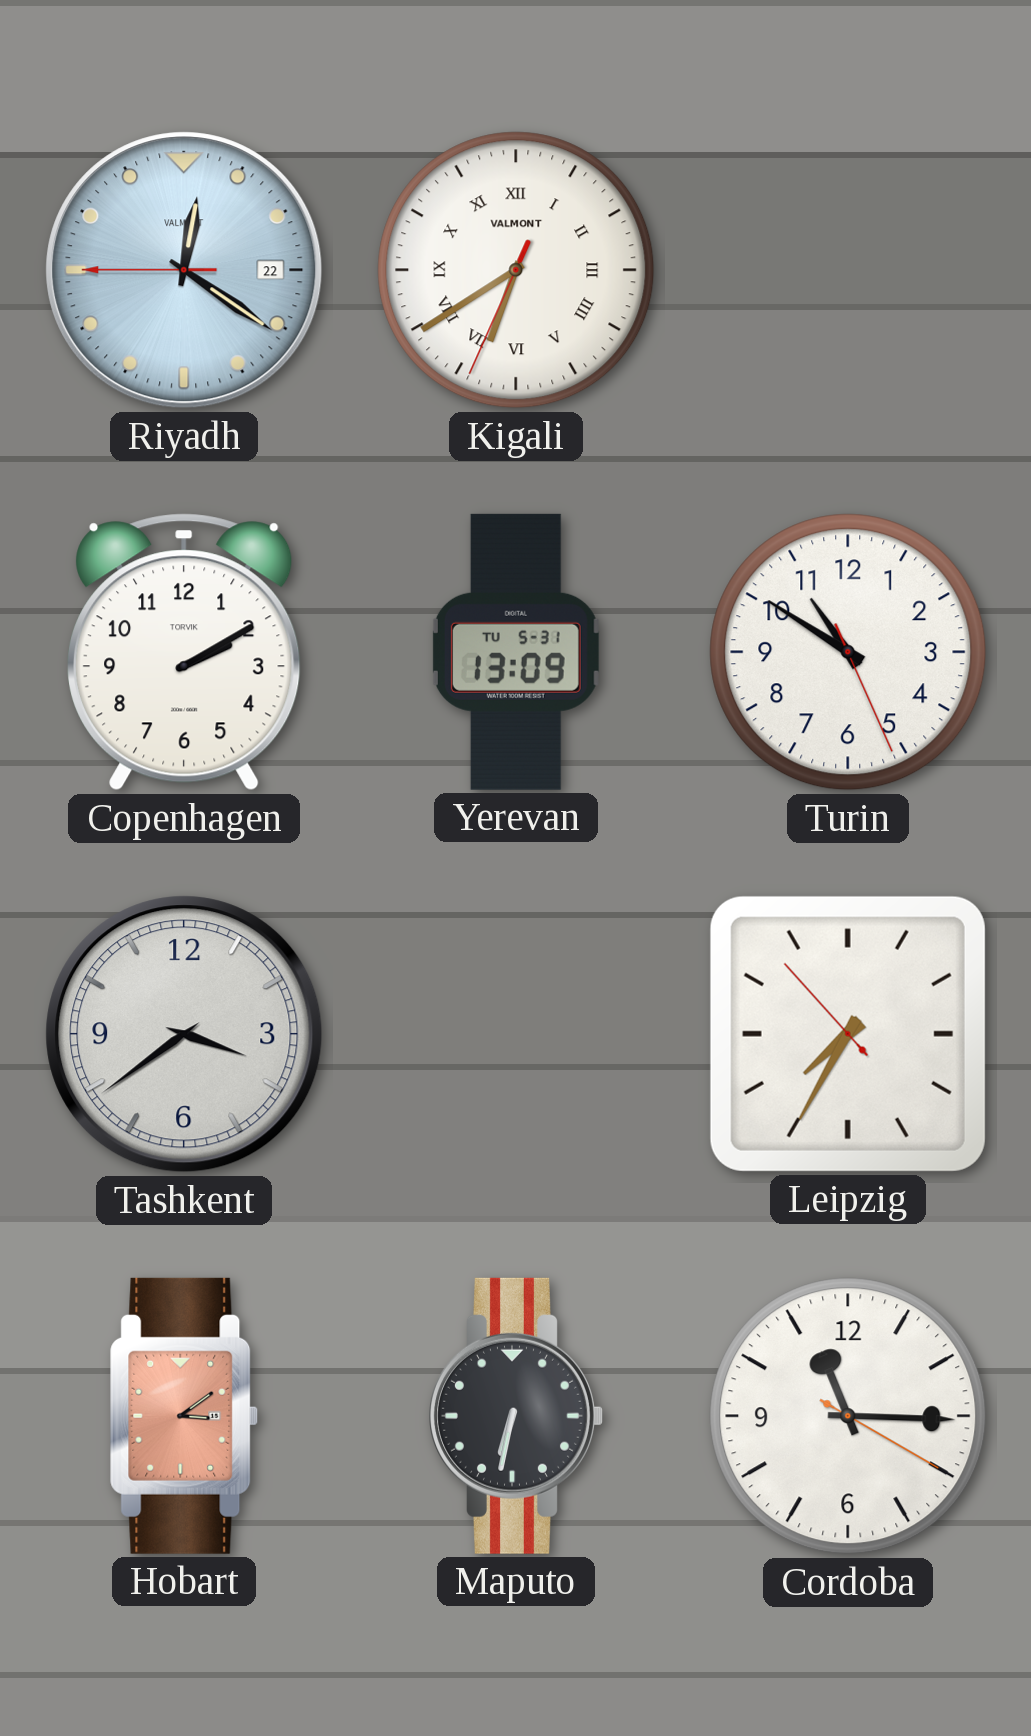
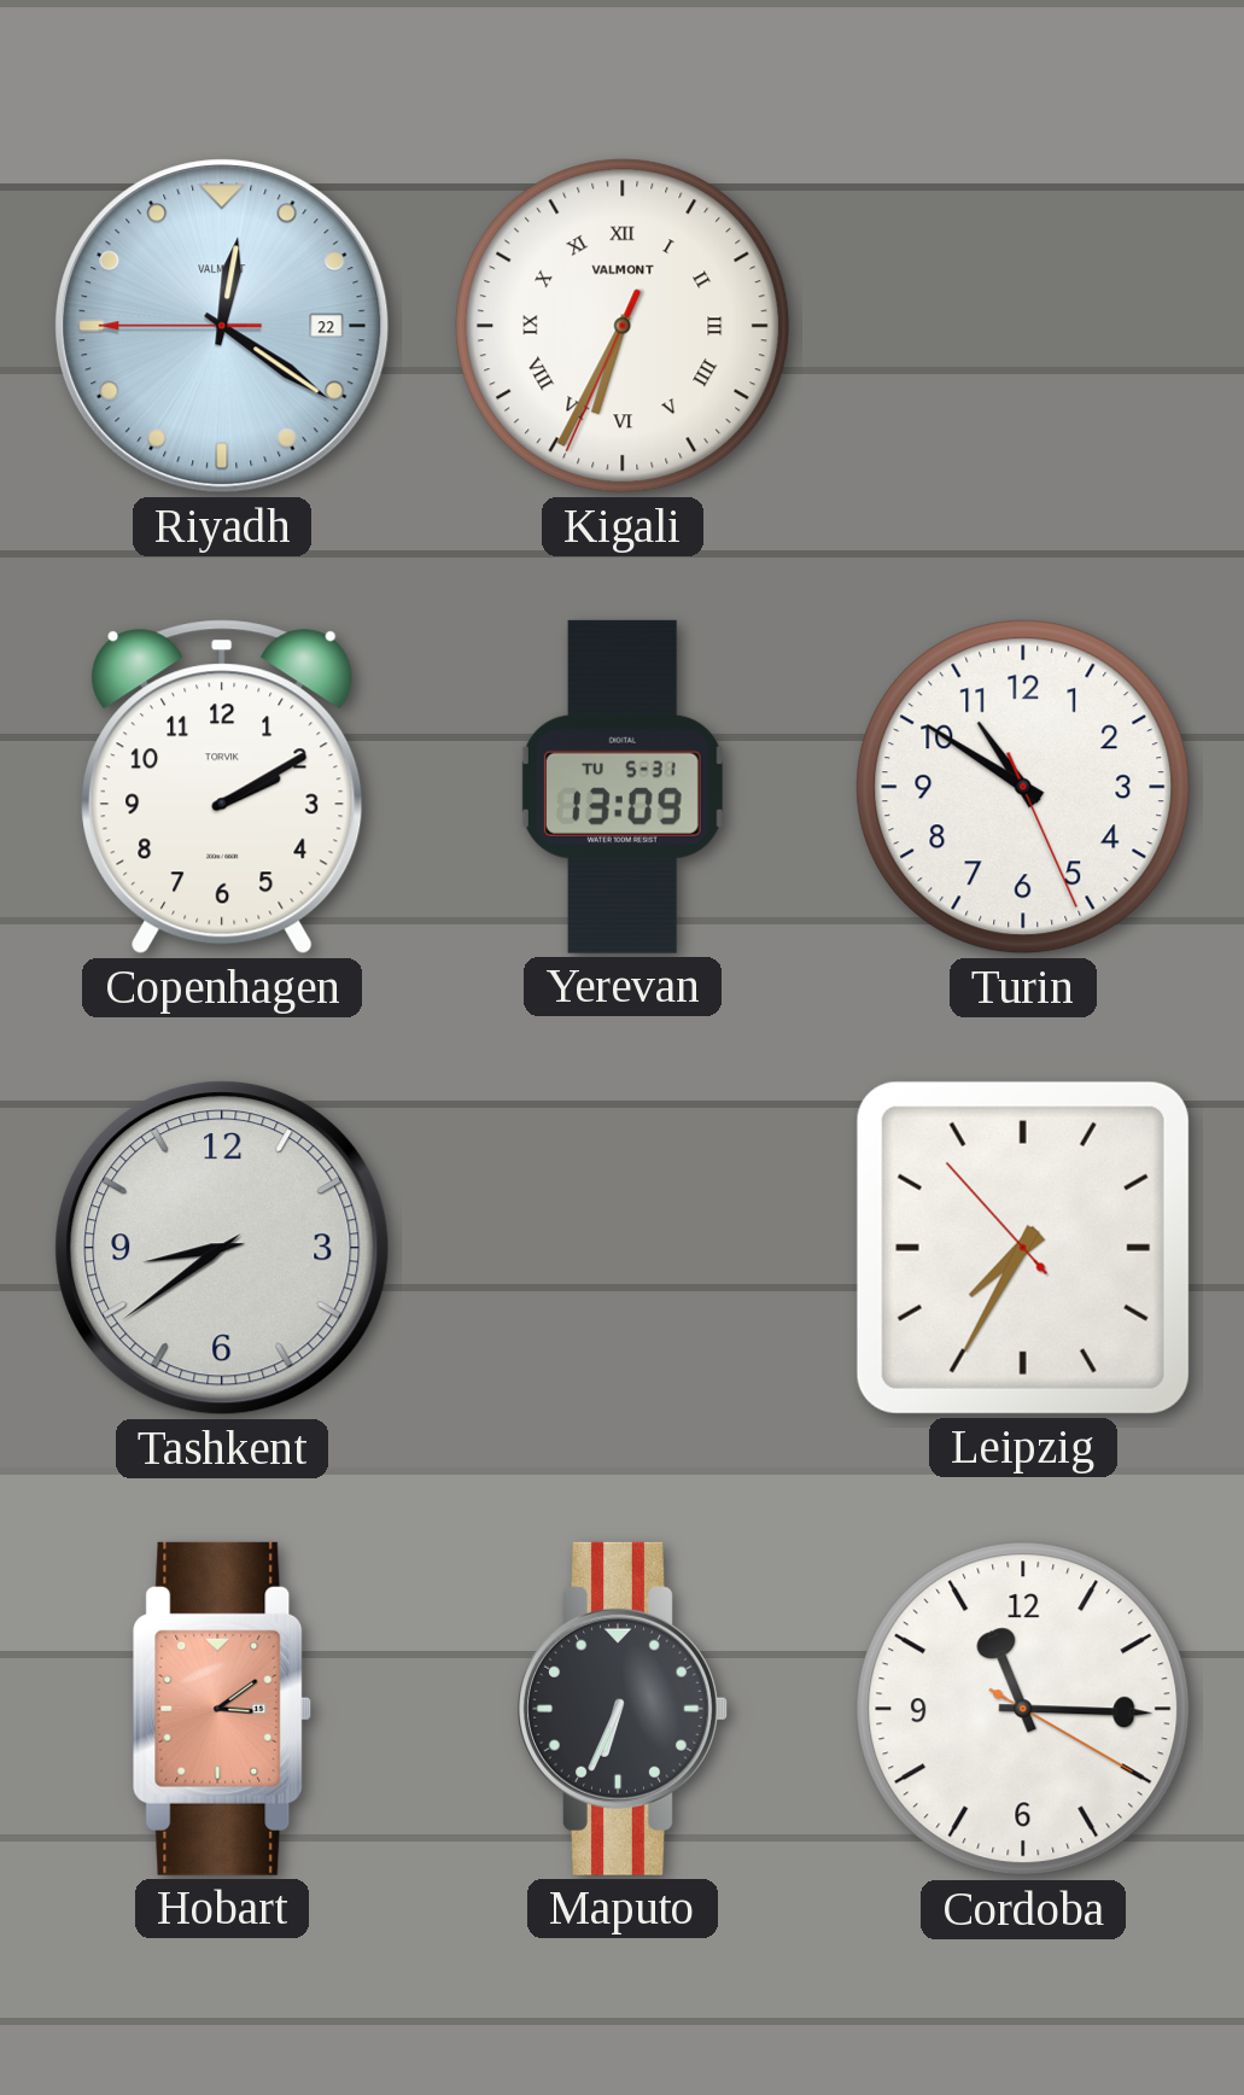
Kigali: 6:39 -> 6:34
Tashkent: 3:39 -> 8:39
Maputo: 6:32 -> 6:34
